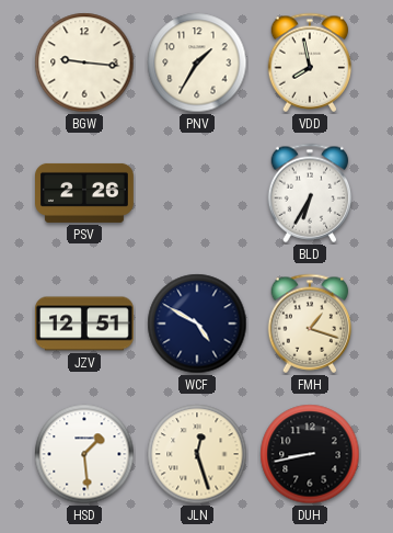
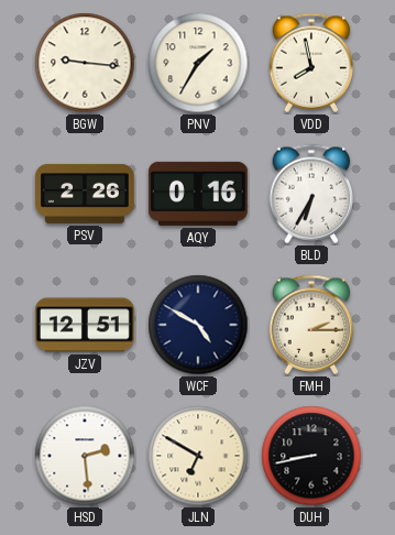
AQY: none -> 0:16
FMH: 1:18 -> 2:15
HSD: 1:29 -> 2:29
JLN: 12:27 -> 6:50
